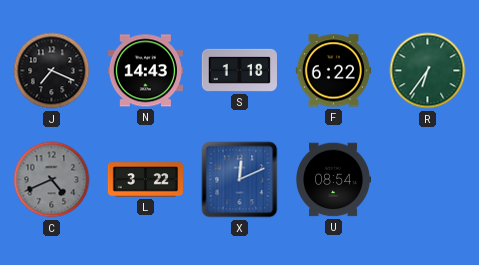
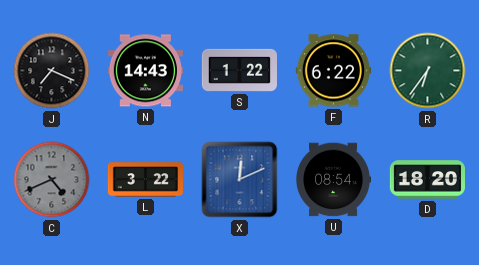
S: 1:18 -> 1:22
D: none -> 18:20
